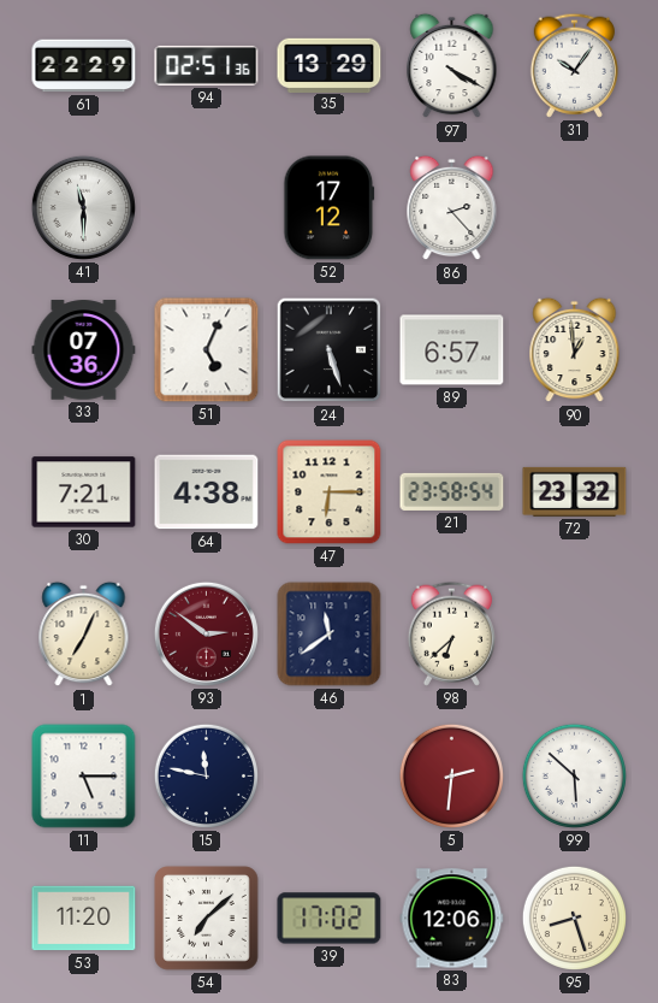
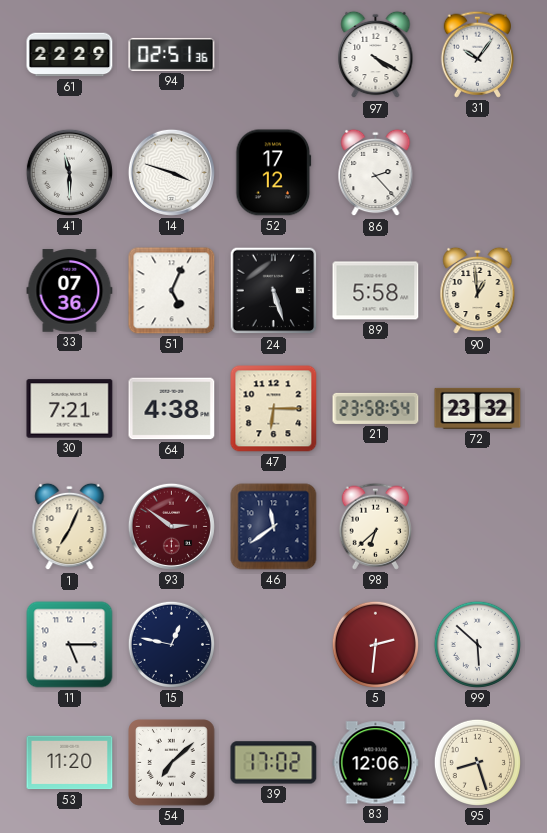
35: 13:29 -> none
14: none -> 3:48
89: 6:57 -> 5:58
15: 11:47 -> 12:47
